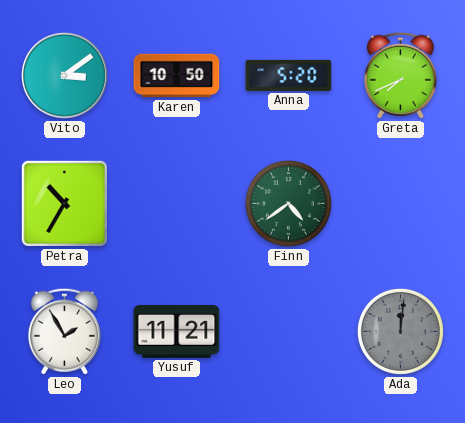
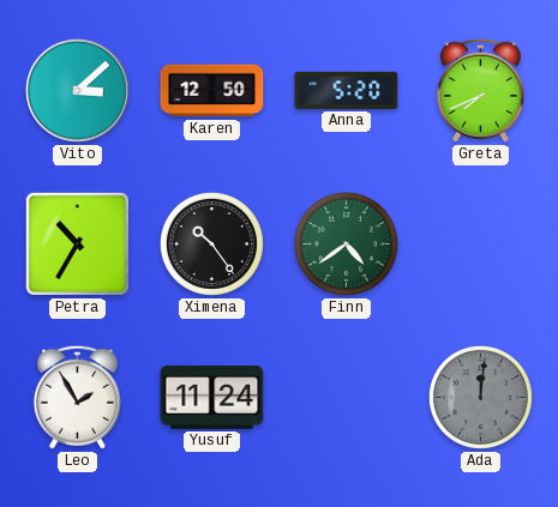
Vito: 3:09 -> 3:08
Karen: 10:50 -> 12:50
Ximena: none -> 10:24
Yusuf: 11:21 -> 11:24
